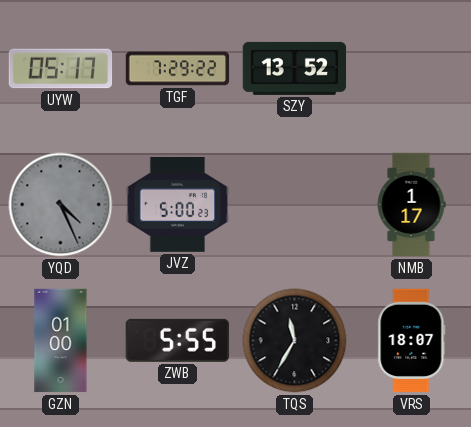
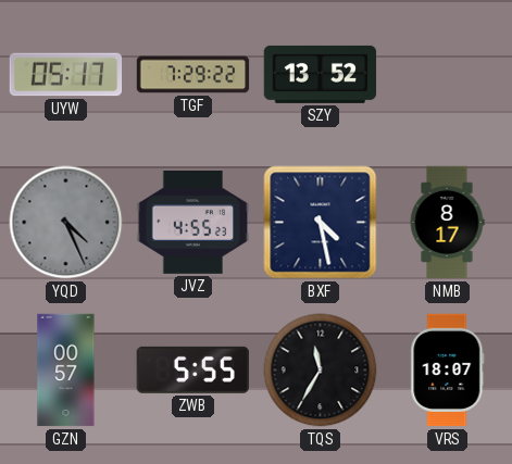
JVZ: 5:00 -> 4:55
BXF: none -> 4:28
NMB: 1:17 -> 8:17
GZN: 01:00 -> 00:57
